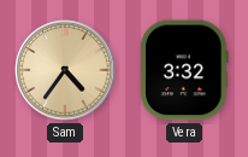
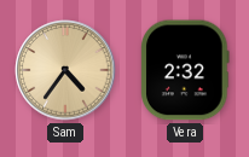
Vera: 3:32 -> 2:32
